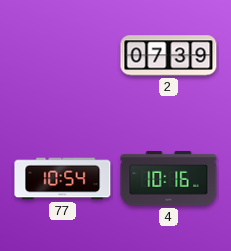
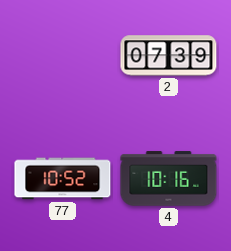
77: 10:54 -> 10:52
